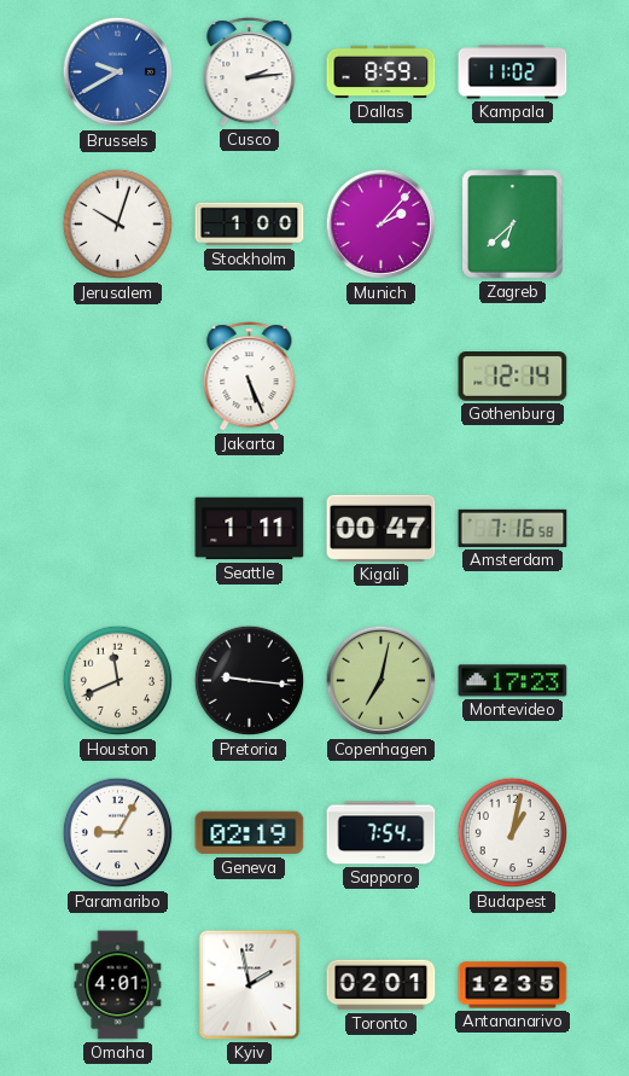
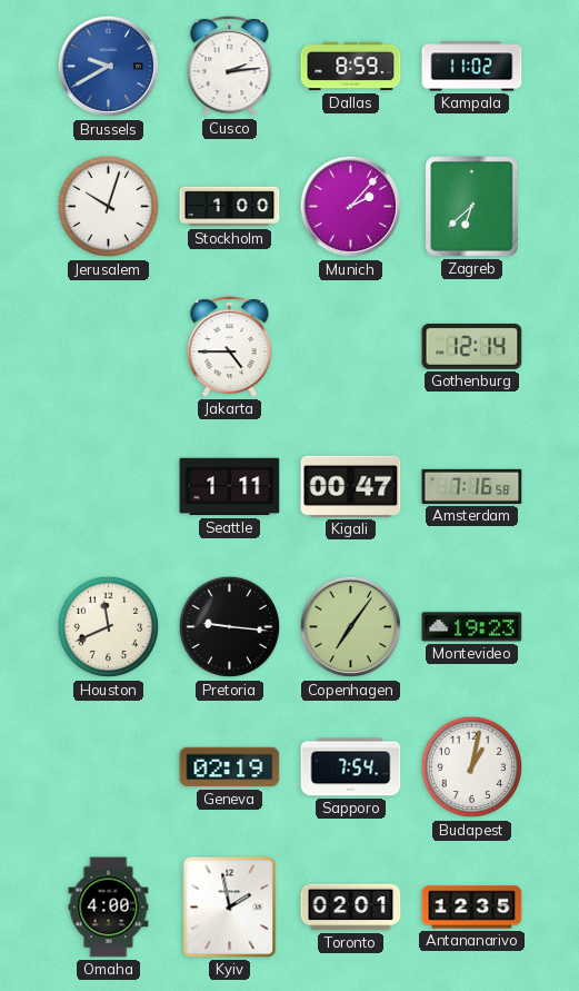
Jakarta: 5:26 -> 4:45
Copenhagen: 7:02 -> 7:06
Montevideo: 17:23 -> 19:23
Paramaribo: 9:05 -> none
Omaha: 4:01 -> 4:00
